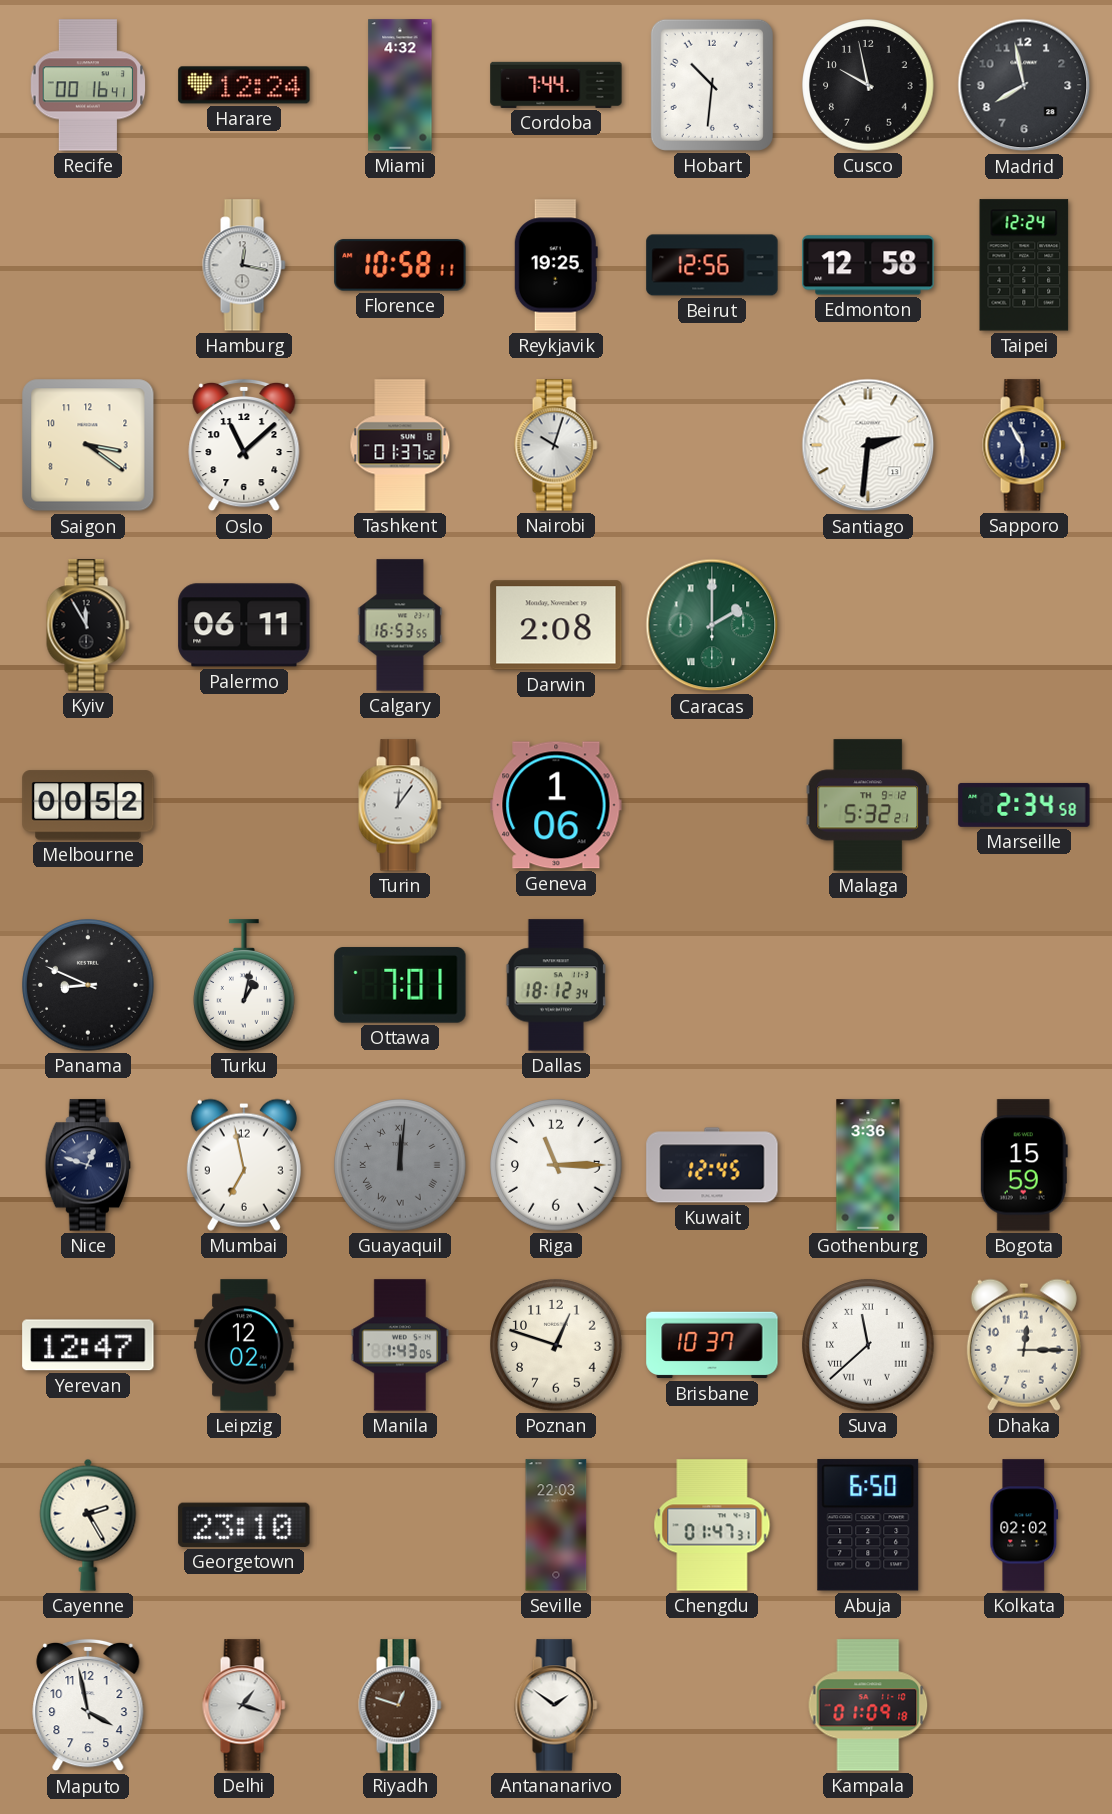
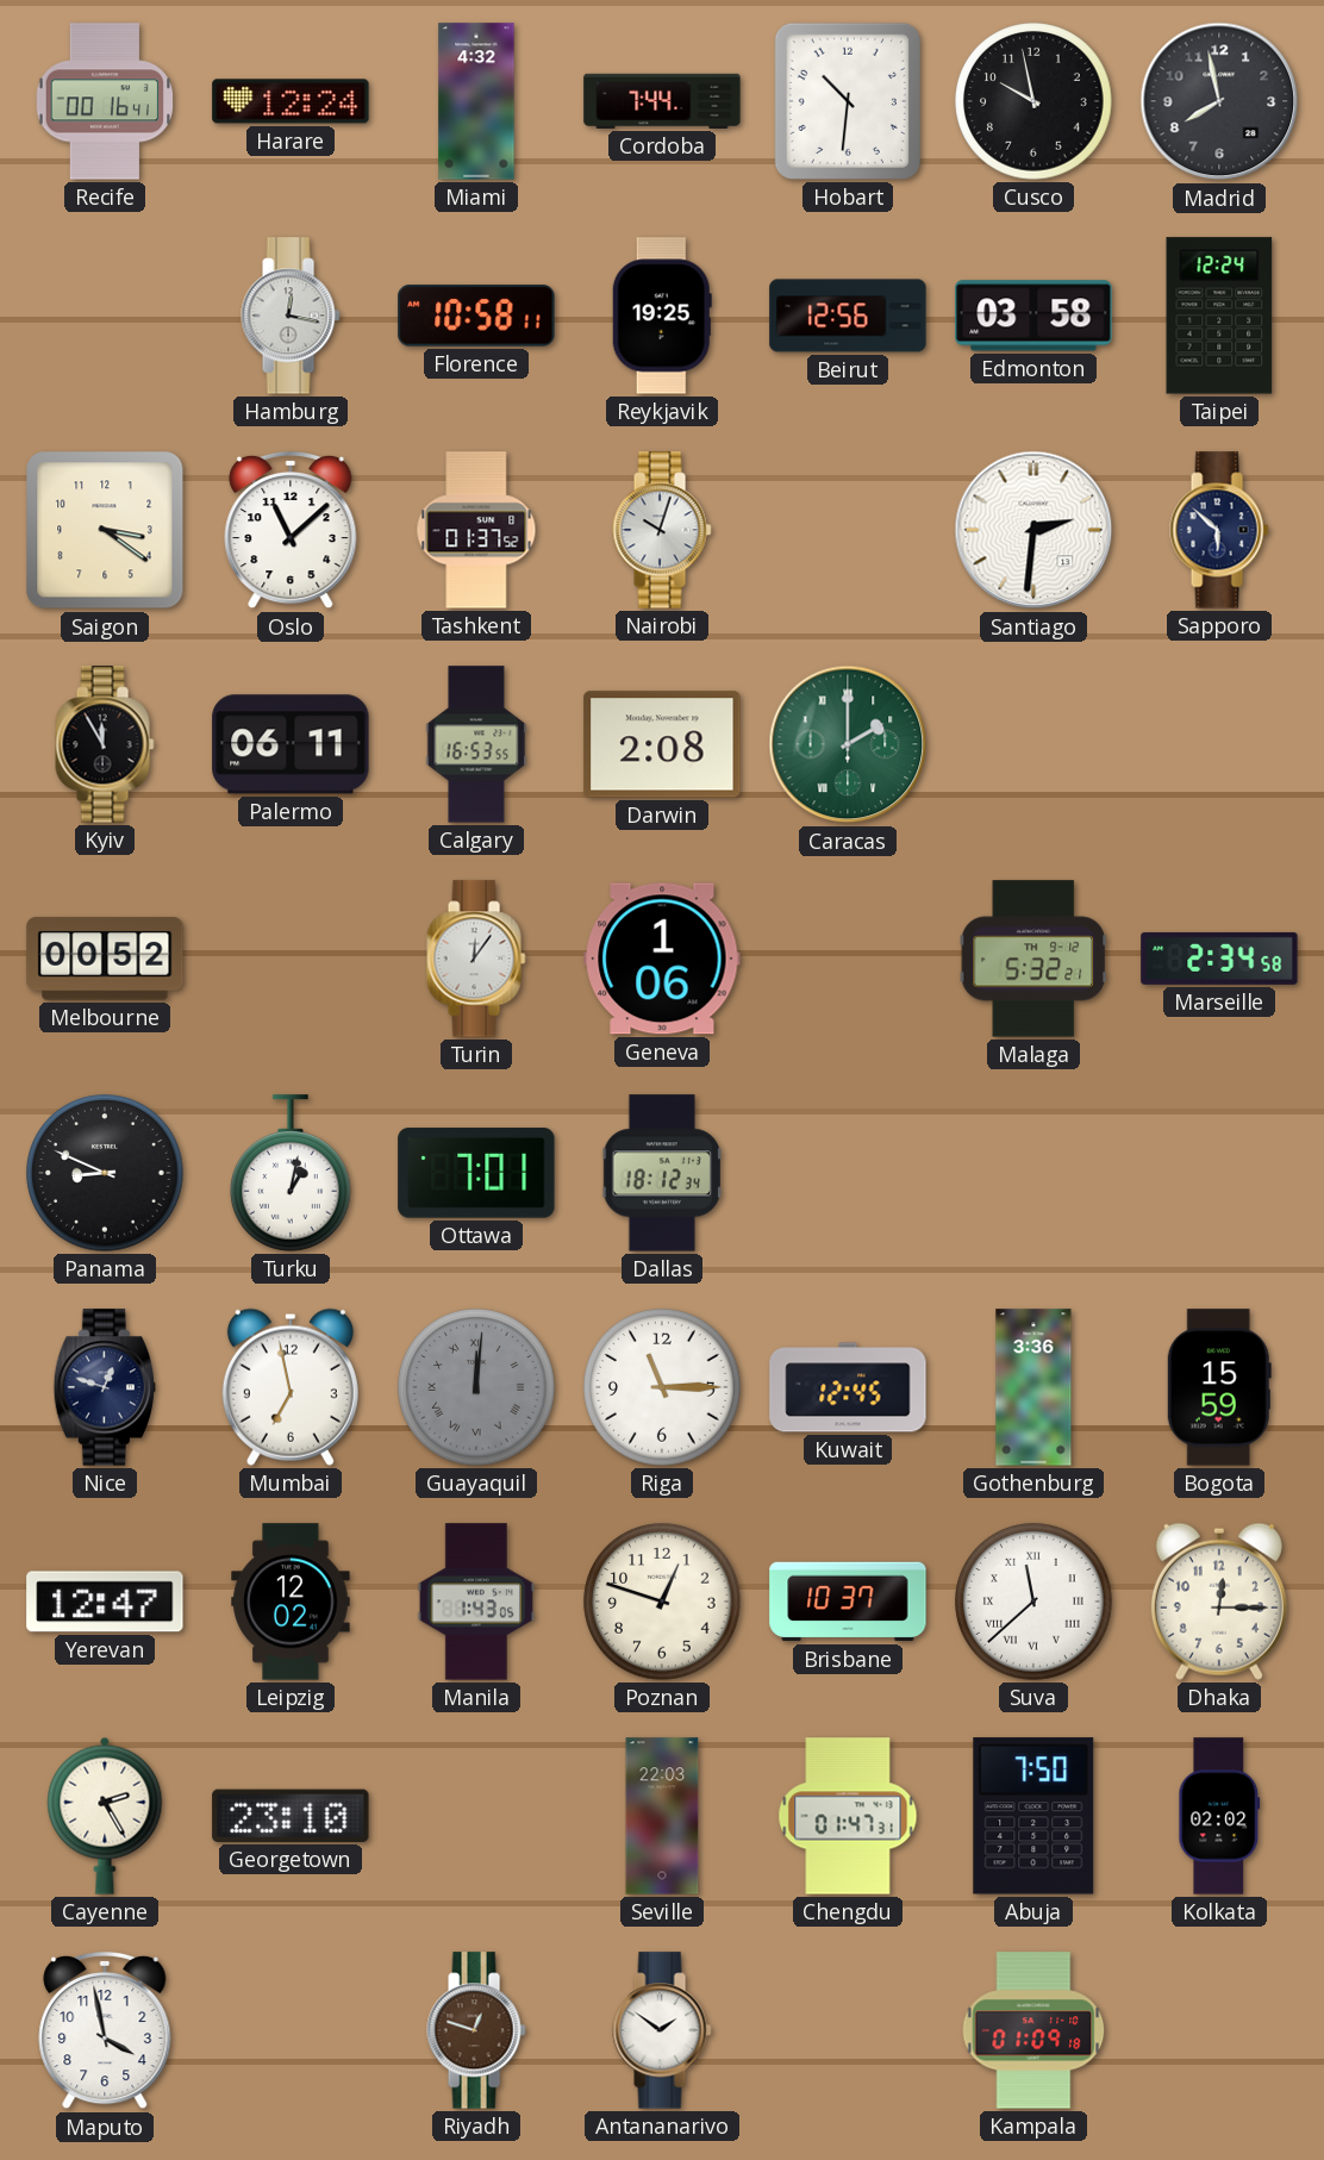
Edmonton: 12:58 -> 03:58
Sapporo: 5:55 -> 5:52
Abuja: 6:50 -> 7:50
Delhi: 1:18 -> none
